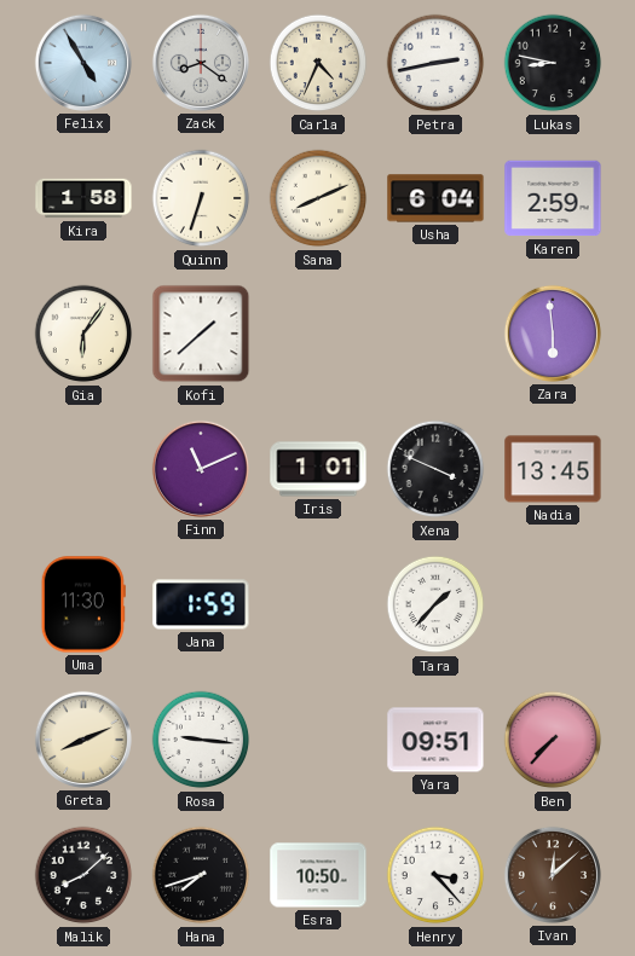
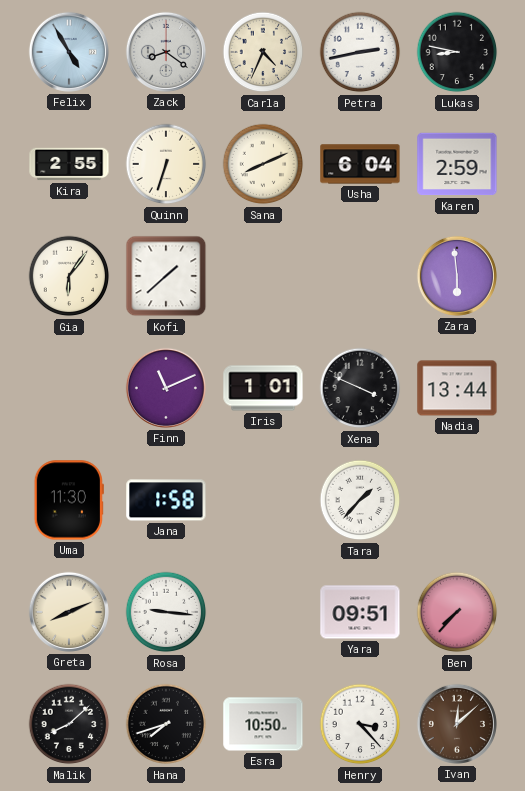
Kira: 1:58 -> 2:55
Nadia: 13:45 -> 13:44
Jana: 1:59 -> 1:58
